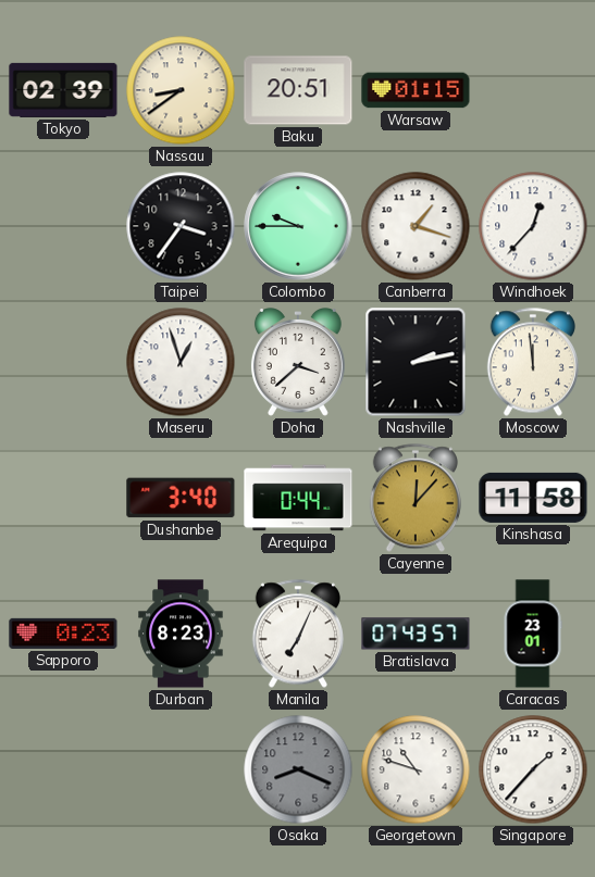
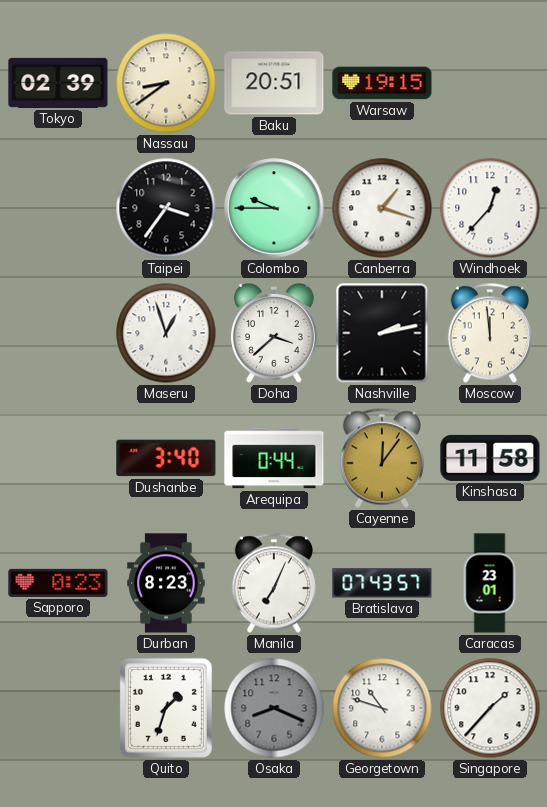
Warsaw: 01:15 -> 19:15
Cayenne: 12:07 -> 12:06
Quito: none -> 1:33
